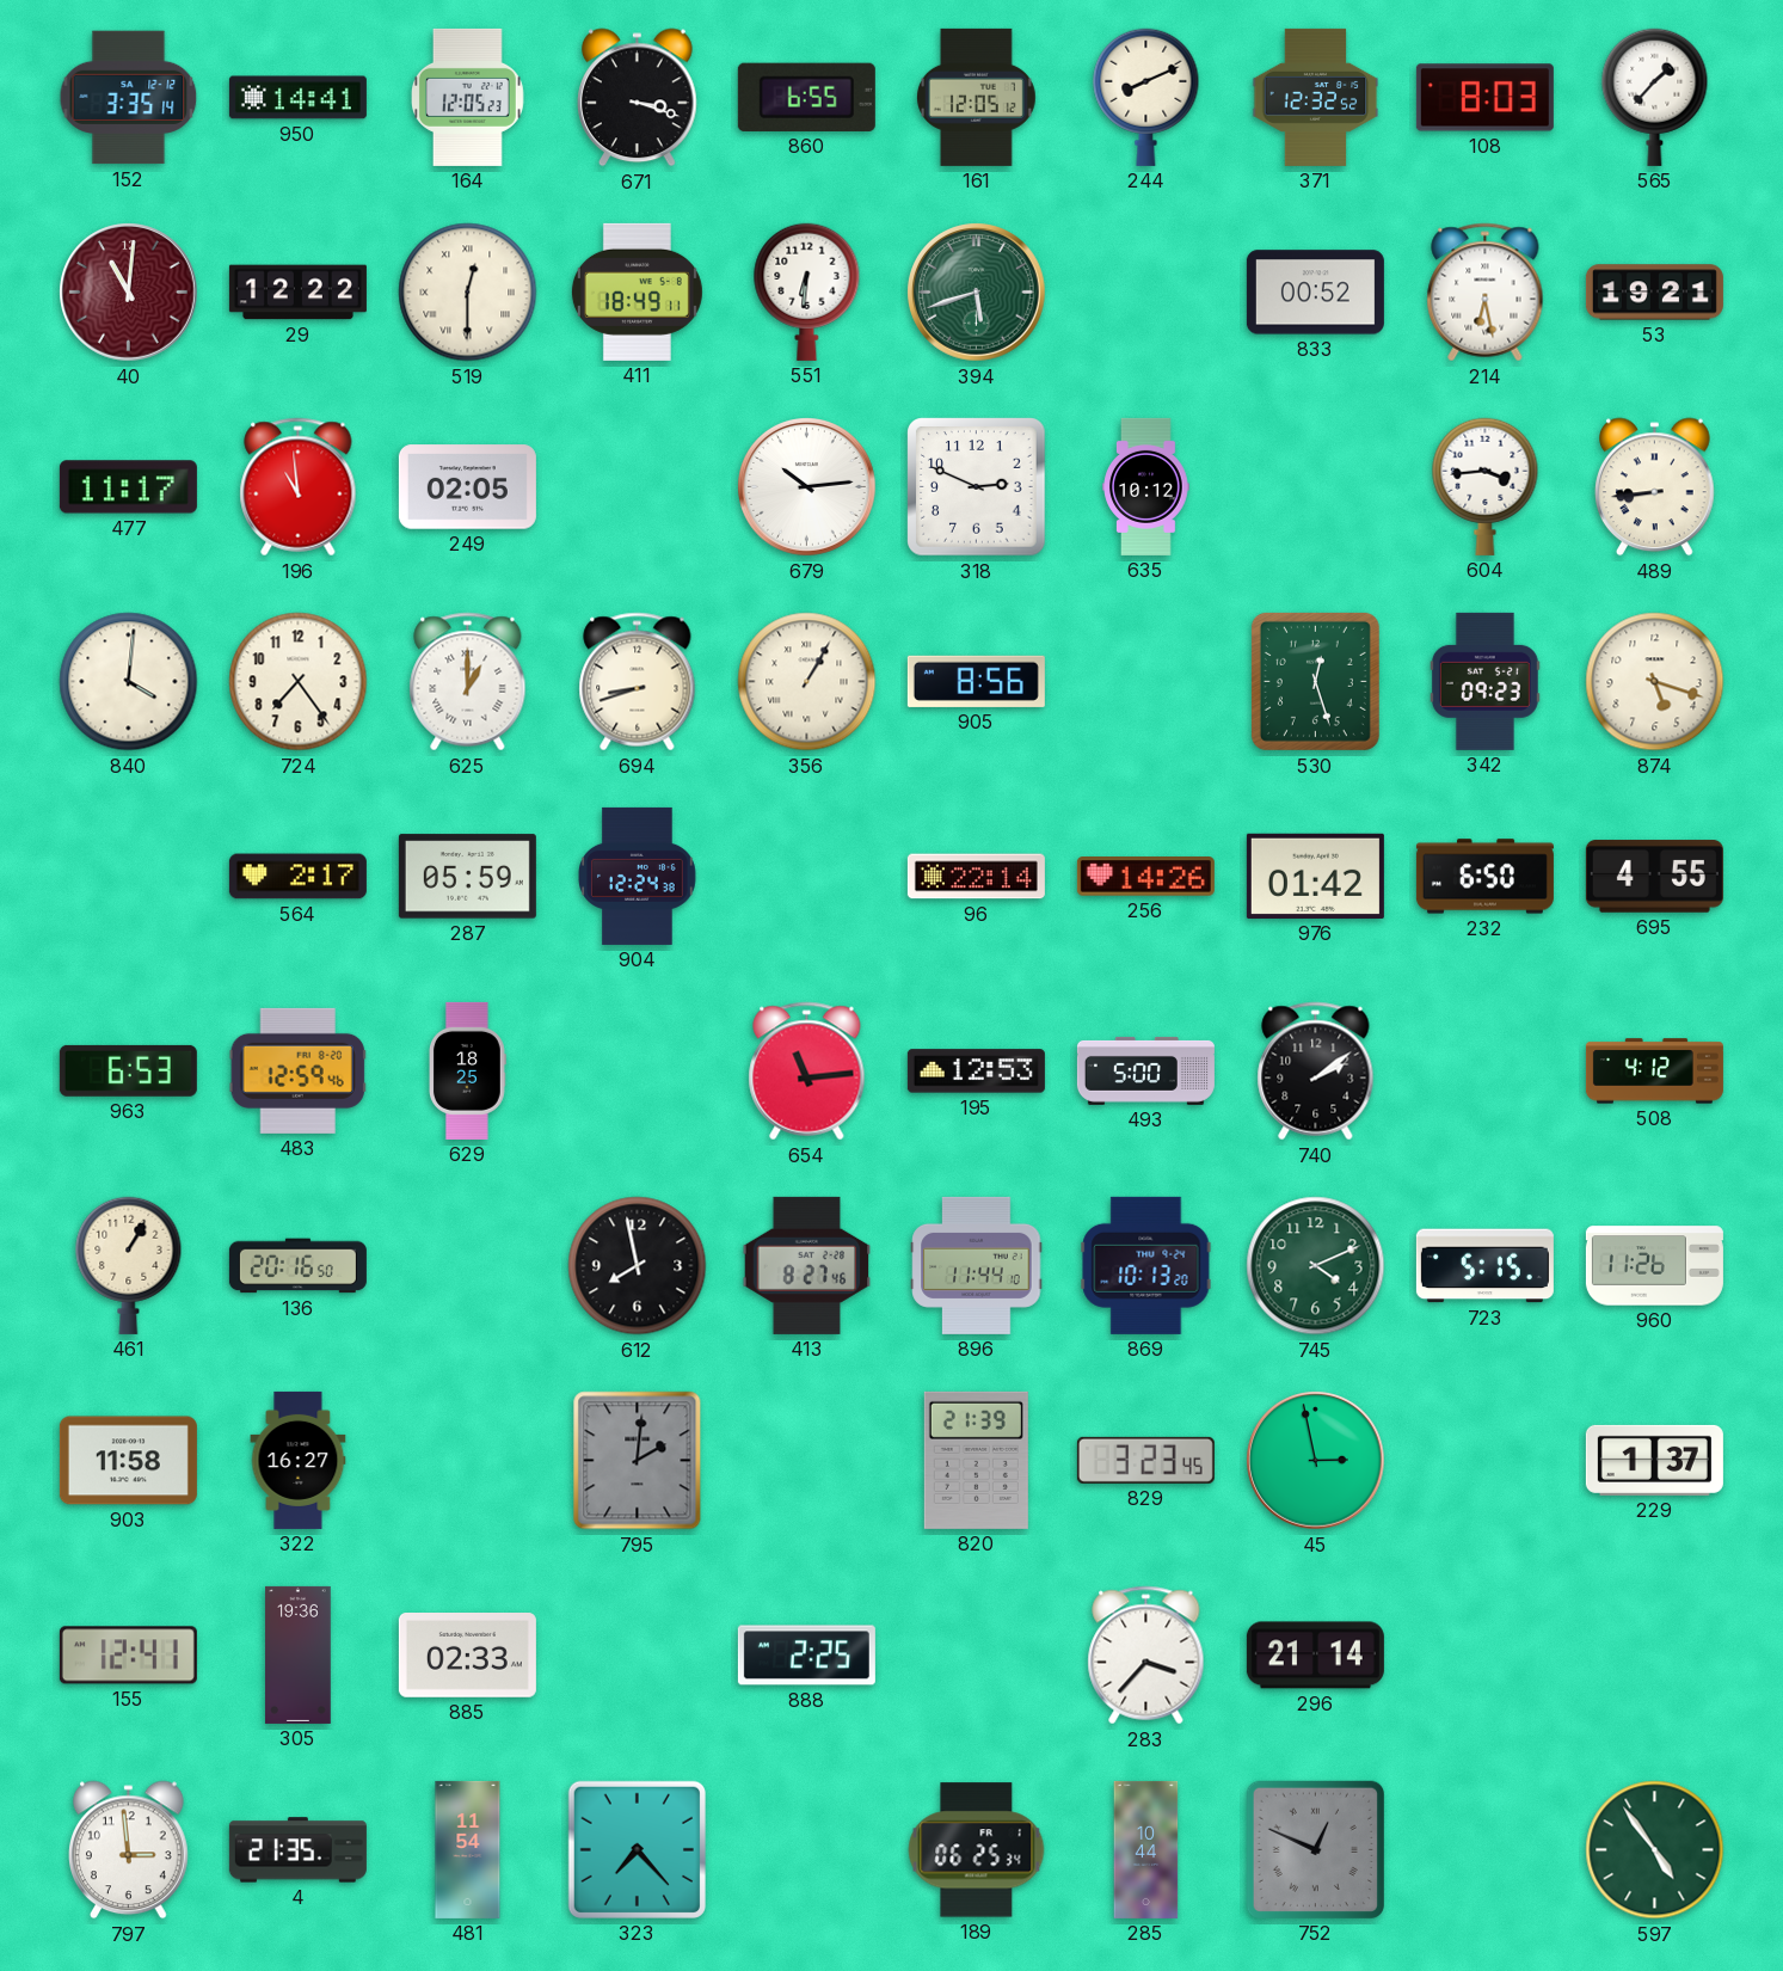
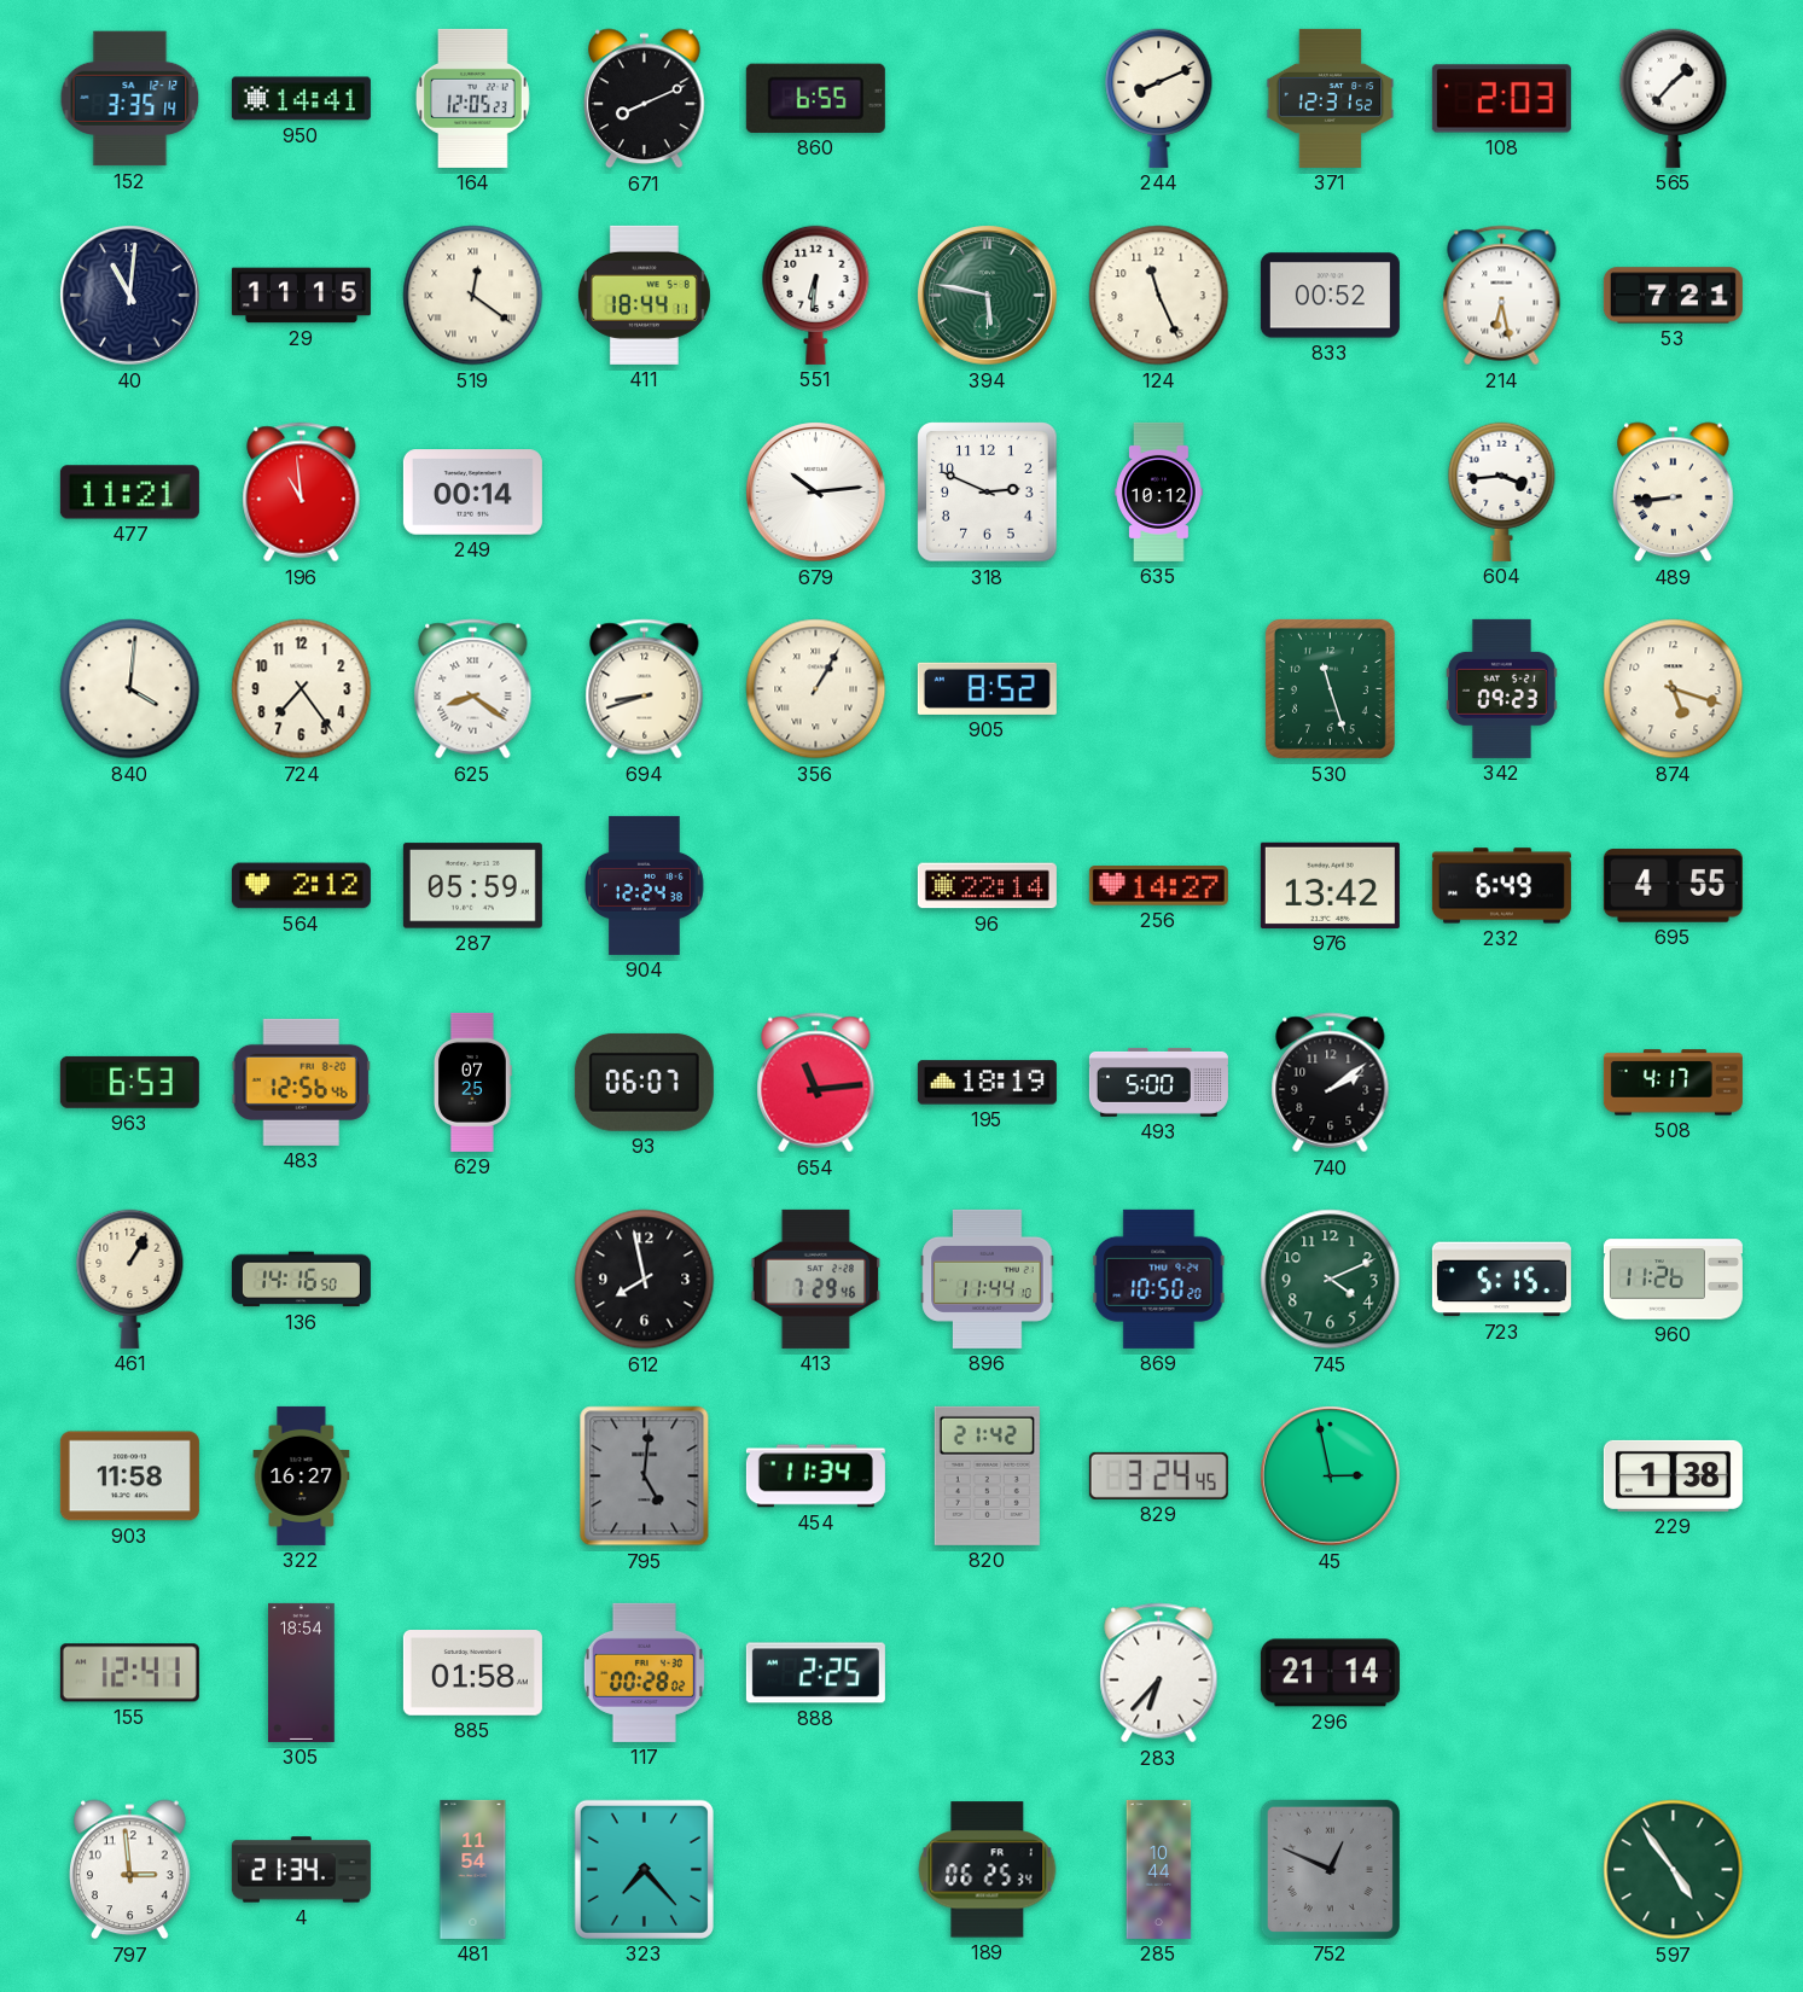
671: 3:18 -> 8:11
161: 12:05 -> none
371: 12:32 -> 12:31
108: 8:03 -> 2:03
40 dial: burgundy -> navy
29: 12:22 -> 11:15
519: 12:30 -> 12:21
411: 18:49 -> 18:44
394: 5:42 -> 5:47
124: none -> 11:26
53: 19:21 -> 7:21
477: 11:17 -> 11:21
249: 02:05 -> 00:14
625: 1:00 -> 8:21
905: 8:56 -> 8:52
530: 12:27 -> 11:27
564: 2:17 -> 2:12
256: 14:26 -> 14:27
976: 01:42 -> 13:42
232: 6:50 -> 6:49
483: 12:59 -> 12:56
629: 18:25 -> 07:25
93: none -> 06:07
195: 12:53 -> 18:19
508: 4:12 -> 4:17
136: 20:16 -> 14:16
413: 8:27 -> 7:29
869: 10:13 -> 10:50
795: 2:01 -> 5:01
454: none -> 11:34
820: 21:39 -> 21:42
829: 3:23 -> 3:24
229: 1:37 -> 1:38
305: 19:36 -> 18:54
885: 02:33 -> 01:58
117: none -> 00:28
283: 3:37 -> 6:37
4: 21:35 -> 21:34
